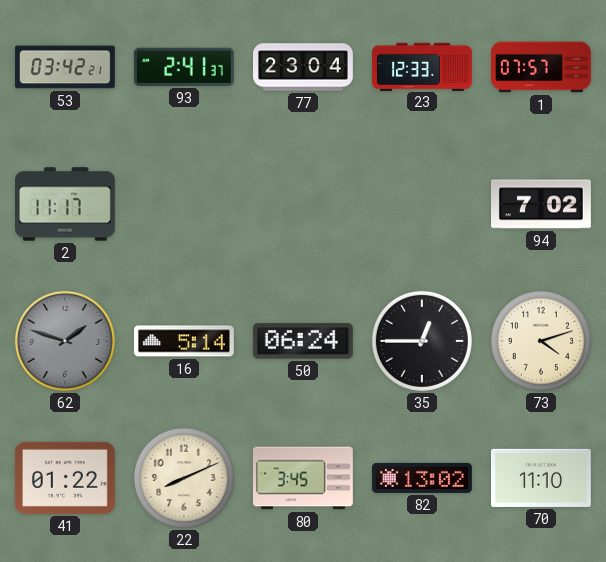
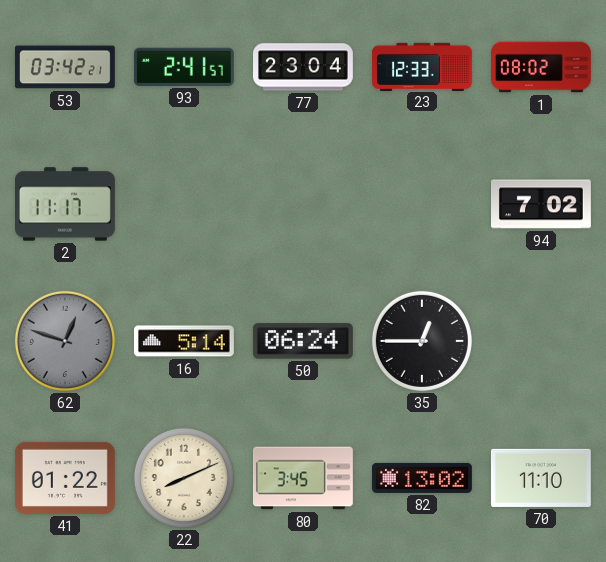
93: 2:41:37 -> 2:41:57
1: 07:57 -> 08:02
62: 1:48 -> 12:48
73: 4:12 -> none
